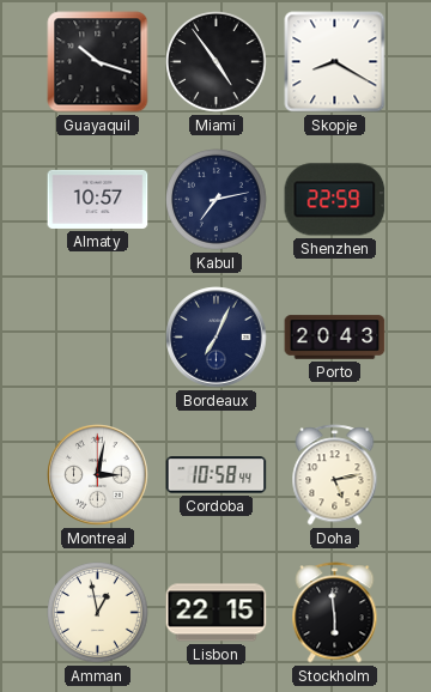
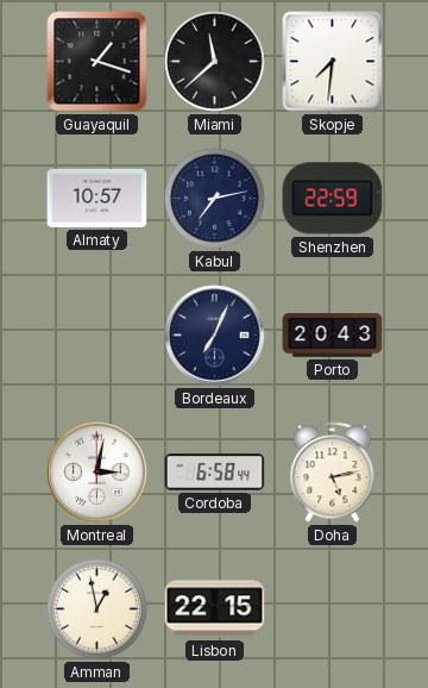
Guayaquil: 10:18 -> 1:18
Miami: 4:54 -> 11:38
Skopje: 8:20 -> 7:31
Cordoba: 10:58 -> 6:58
Stockholm: 5:59 -> none
